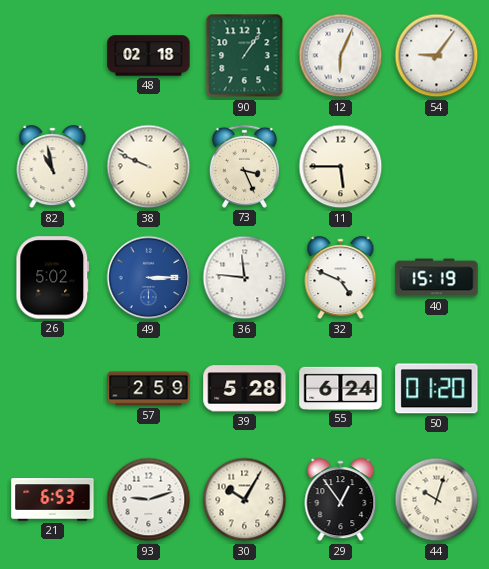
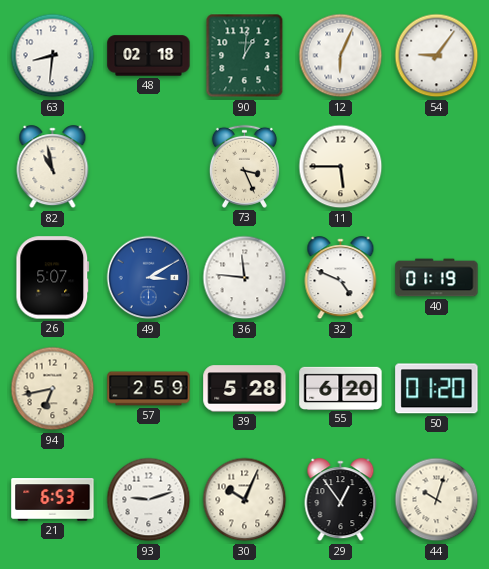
63: none -> 8:31
90: 1:06 -> 1:01
38: 9:49 -> none
26: 5:02 -> 5:07
49: 3:15 -> 3:10
40: 15:19 -> 01:19
94: none -> 6:43
55: 6:24 -> 6:20
30: 10:05 -> 10:04
